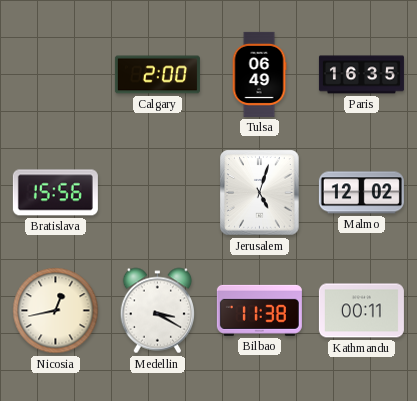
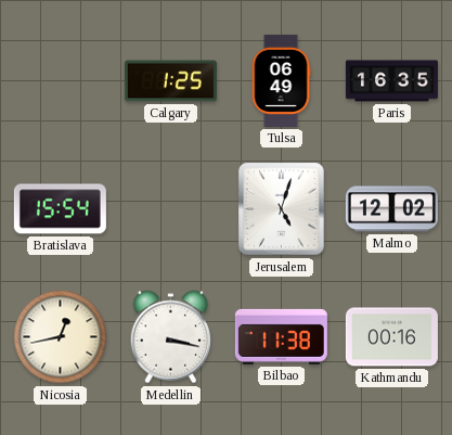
Calgary: 2:00 -> 1:25
Bratislava: 15:56 -> 15:54
Medellin: 3:20 -> 3:17
Kathmandu: 00:11 -> 00:16
